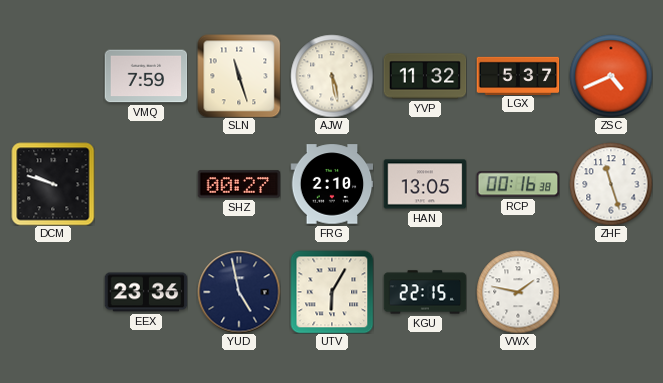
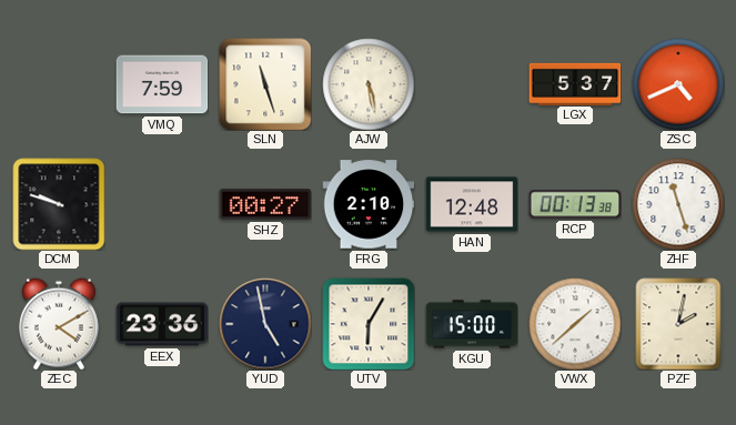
YVP: 11:32 -> none
HAN: 13:05 -> 12:48
RCP: 00:16 -> 00:13
ZEC: none -> 4:10
KGU: 22:15 -> 15:00
VWX: 1:47 -> 1:38
PZF: none -> 2:02
